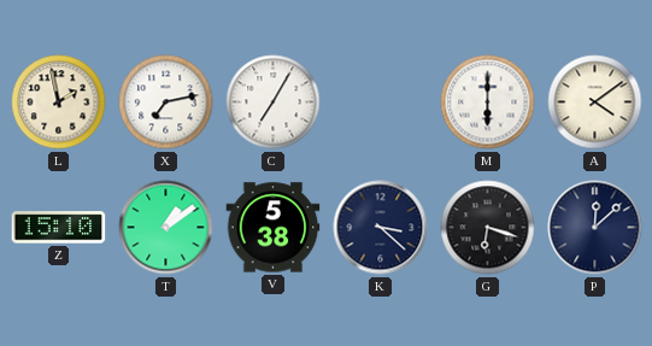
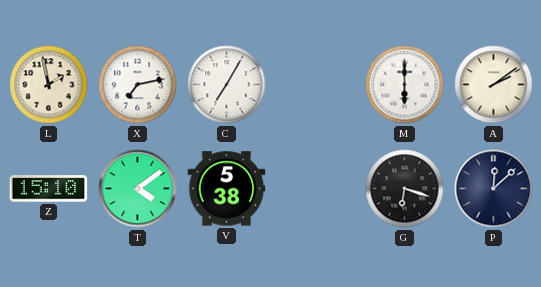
A: 4:09 -> 2:09
T: 1:09 -> 4:09
K: 3:22 -> none
